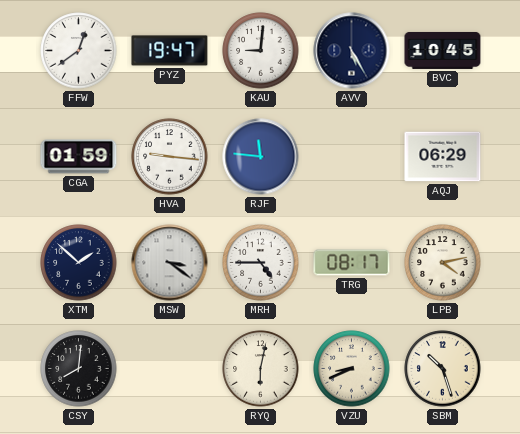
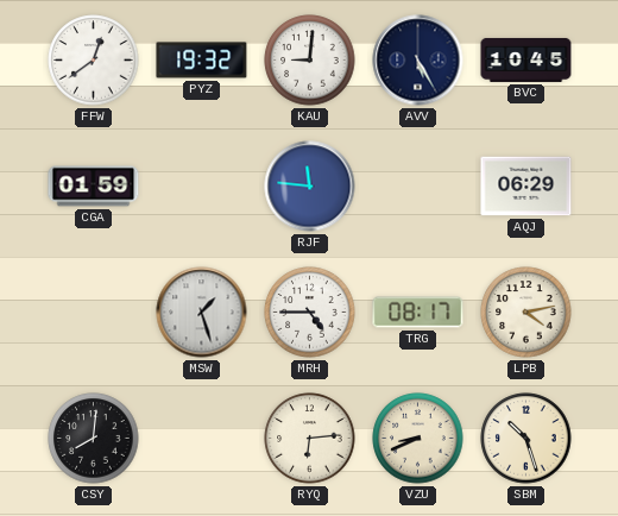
PYZ: 19:47 -> 19:32
HVA: 9:16 -> none
XTM: 1:52 -> none
MSW: 3:21 -> 1:27
RYQ: 6:02 -> 6:14
